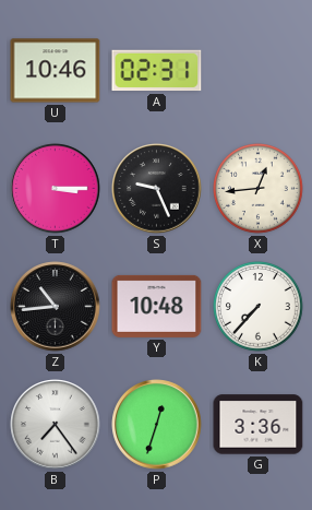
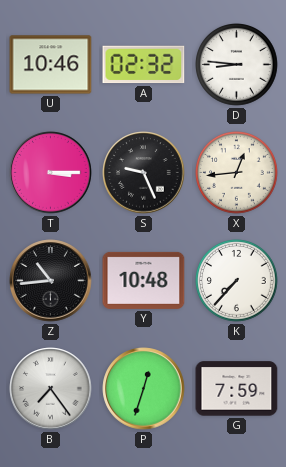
A: 02:31 -> 02:32
D: none -> 8:46
G: 3:36 -> 7:59
